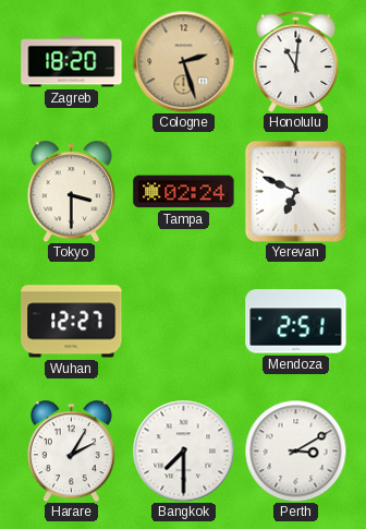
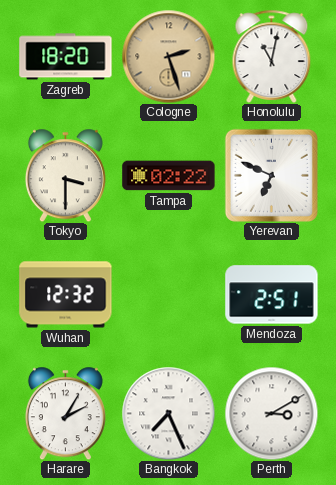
Honolulu: 11:01 -> 11:02
Tampa: 02:24 -> 02:22
Wuhan: 12:27 -> 12:32
Bangkok: 7:30 -> 7:26
